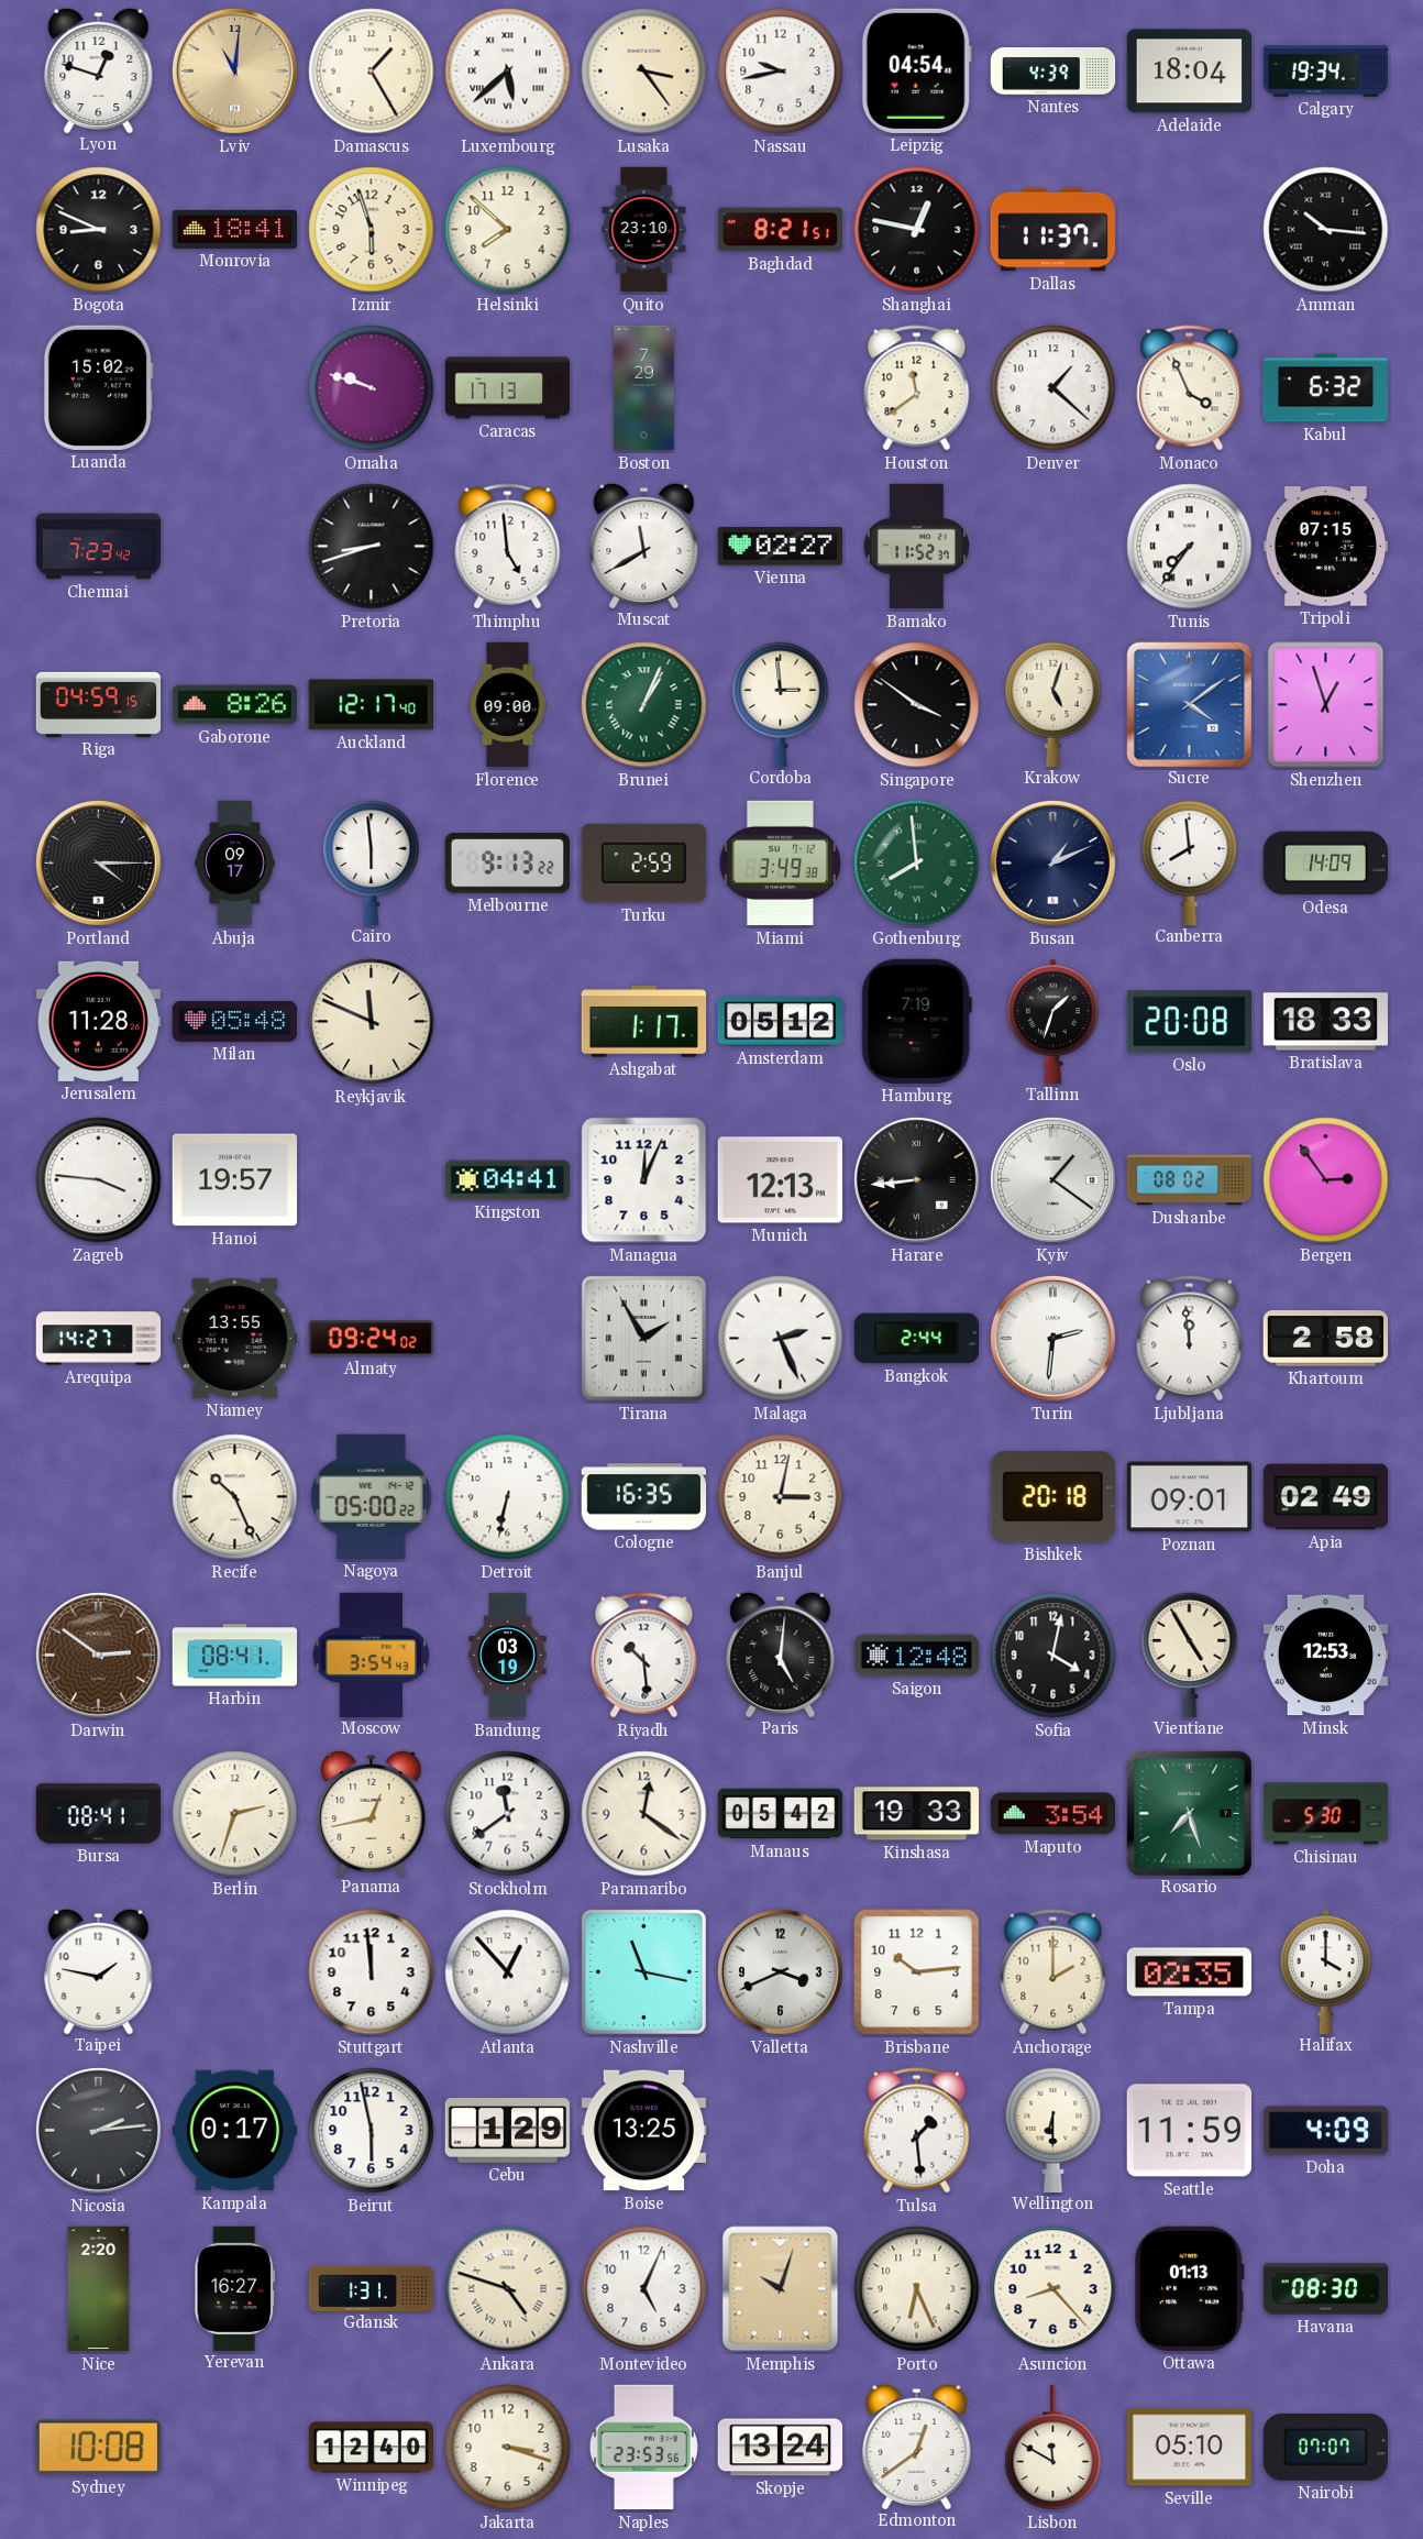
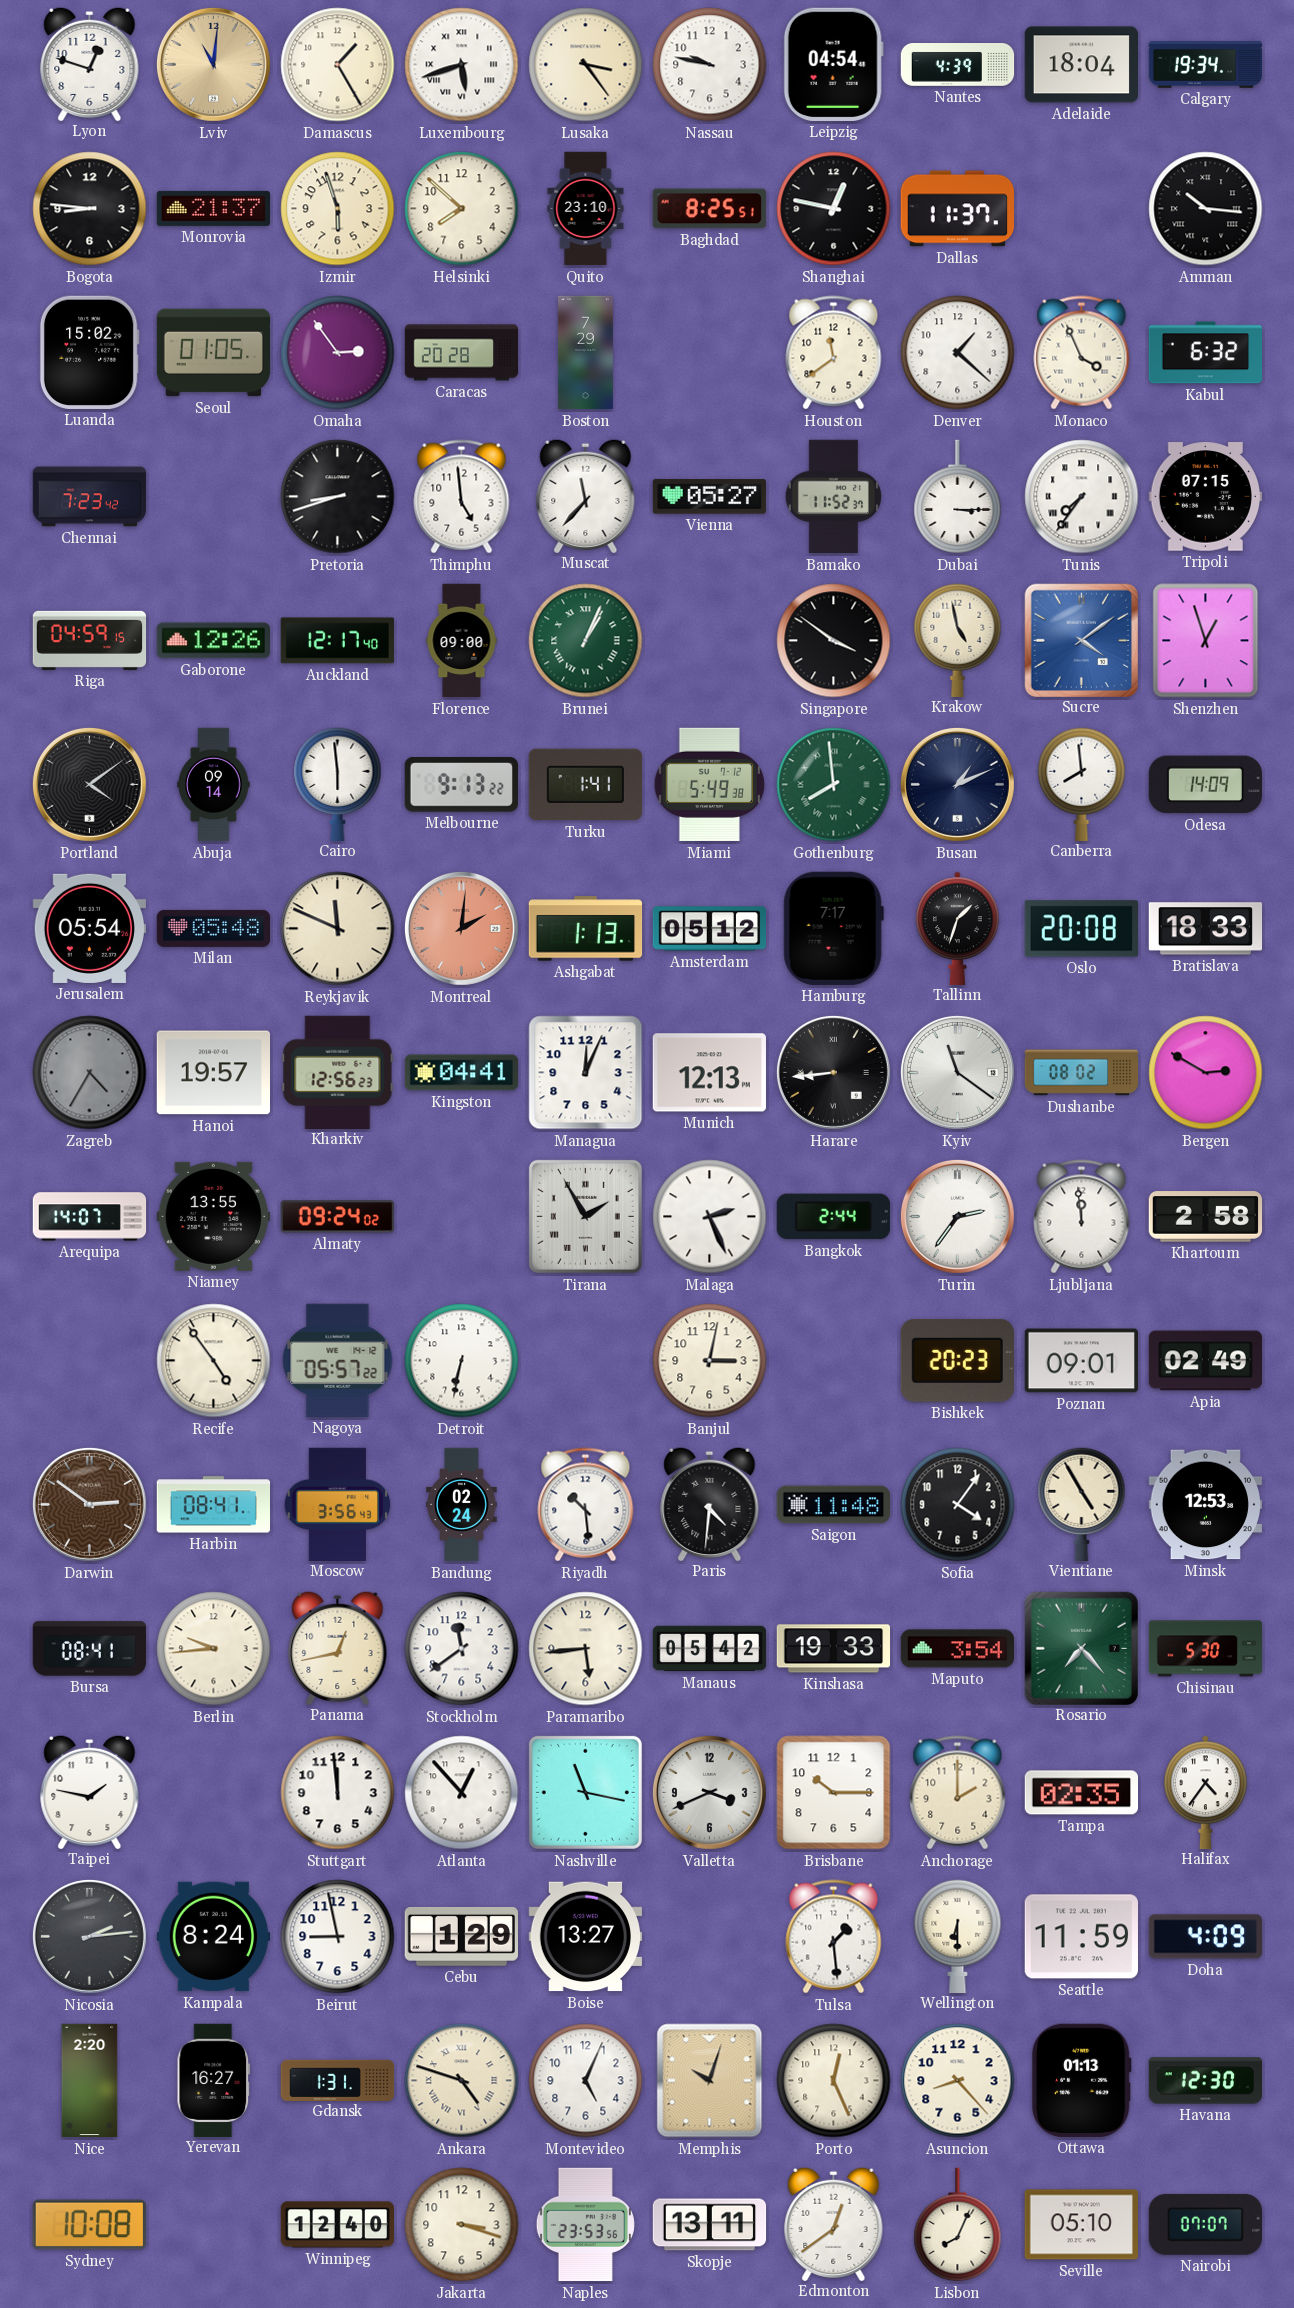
Luxembourg: 5:38 -> 5:42
Nassau: 9:43 -> 9:47
Bogota: 8:49 -> 8:46
Monrovia: 18:41 -> 21:37
Baghdad: 8:21 -> 8:25
Seoul: none -> 01:05
Omaha: 9:48 -> 2:54
Caracas: 17:13 -> 20:28
Muscat: 11:40 -> 11:37
Vienna: 02:27 -> 05:27
Dubai: none -> 3:15
Gaborone: 8:26 -> 12:26
Cordoba: 2:59 -> none
Krakow: 5:03 -> 4:58
Portland: 4:15 -> 4:09
Abuja: 09:17 -> 09:14
Turku: 2:59 -> 1:41
Miami: 3:49 -> 5:49
Jerusalem: 11:28 -> 05:54
Montreal: none -> 2:01
Ashgabat: 1:17 -> 1:13
Hamburg: 7:19 -> 7:17
Zagreb: 3:46 -> 4:35
Zagreb dial: white -> grey
Kharkiv: none -> 12:56
Kyiv: 1:21 -> 11:21
Bergen: 2:54 -> 2:50
Arequipa: 14:27 -> 14:07
Turin: 2:31 -> 2:36
Recife: 10:26 -> 4:54
Nagoya: 05:00 -> 05:57
Cologne: 16:35 -> none
Bishkek: 20:18 -> 20:23
Moscow: 3:54 -> 3:56
Bandung: 03:19 -> 02:24
Paris: 5:01 -> 4:31
Saigon: 12:48 -> 11:48
Sofia: 4:02 -> 4:06
Berlin: 2:33 -> 9:44
Paramaribo: 12:21 -> 5:44
Rosario: 7:27 -> 7:23
Brisbane: 10:14 -> 10:15
Halifax: 4:00 -> 4:36
Kampala: 0:17 -> 8:24
Beirut: 5:58 -> 8:58
Boise: 13:25 -> 13:27
Porto: 6:26 -> 12:26
Havana: 08:30 -> 12:30
Skopje: 13:24 -> 13:11
Lisbon: 11:50 -> 8:04
